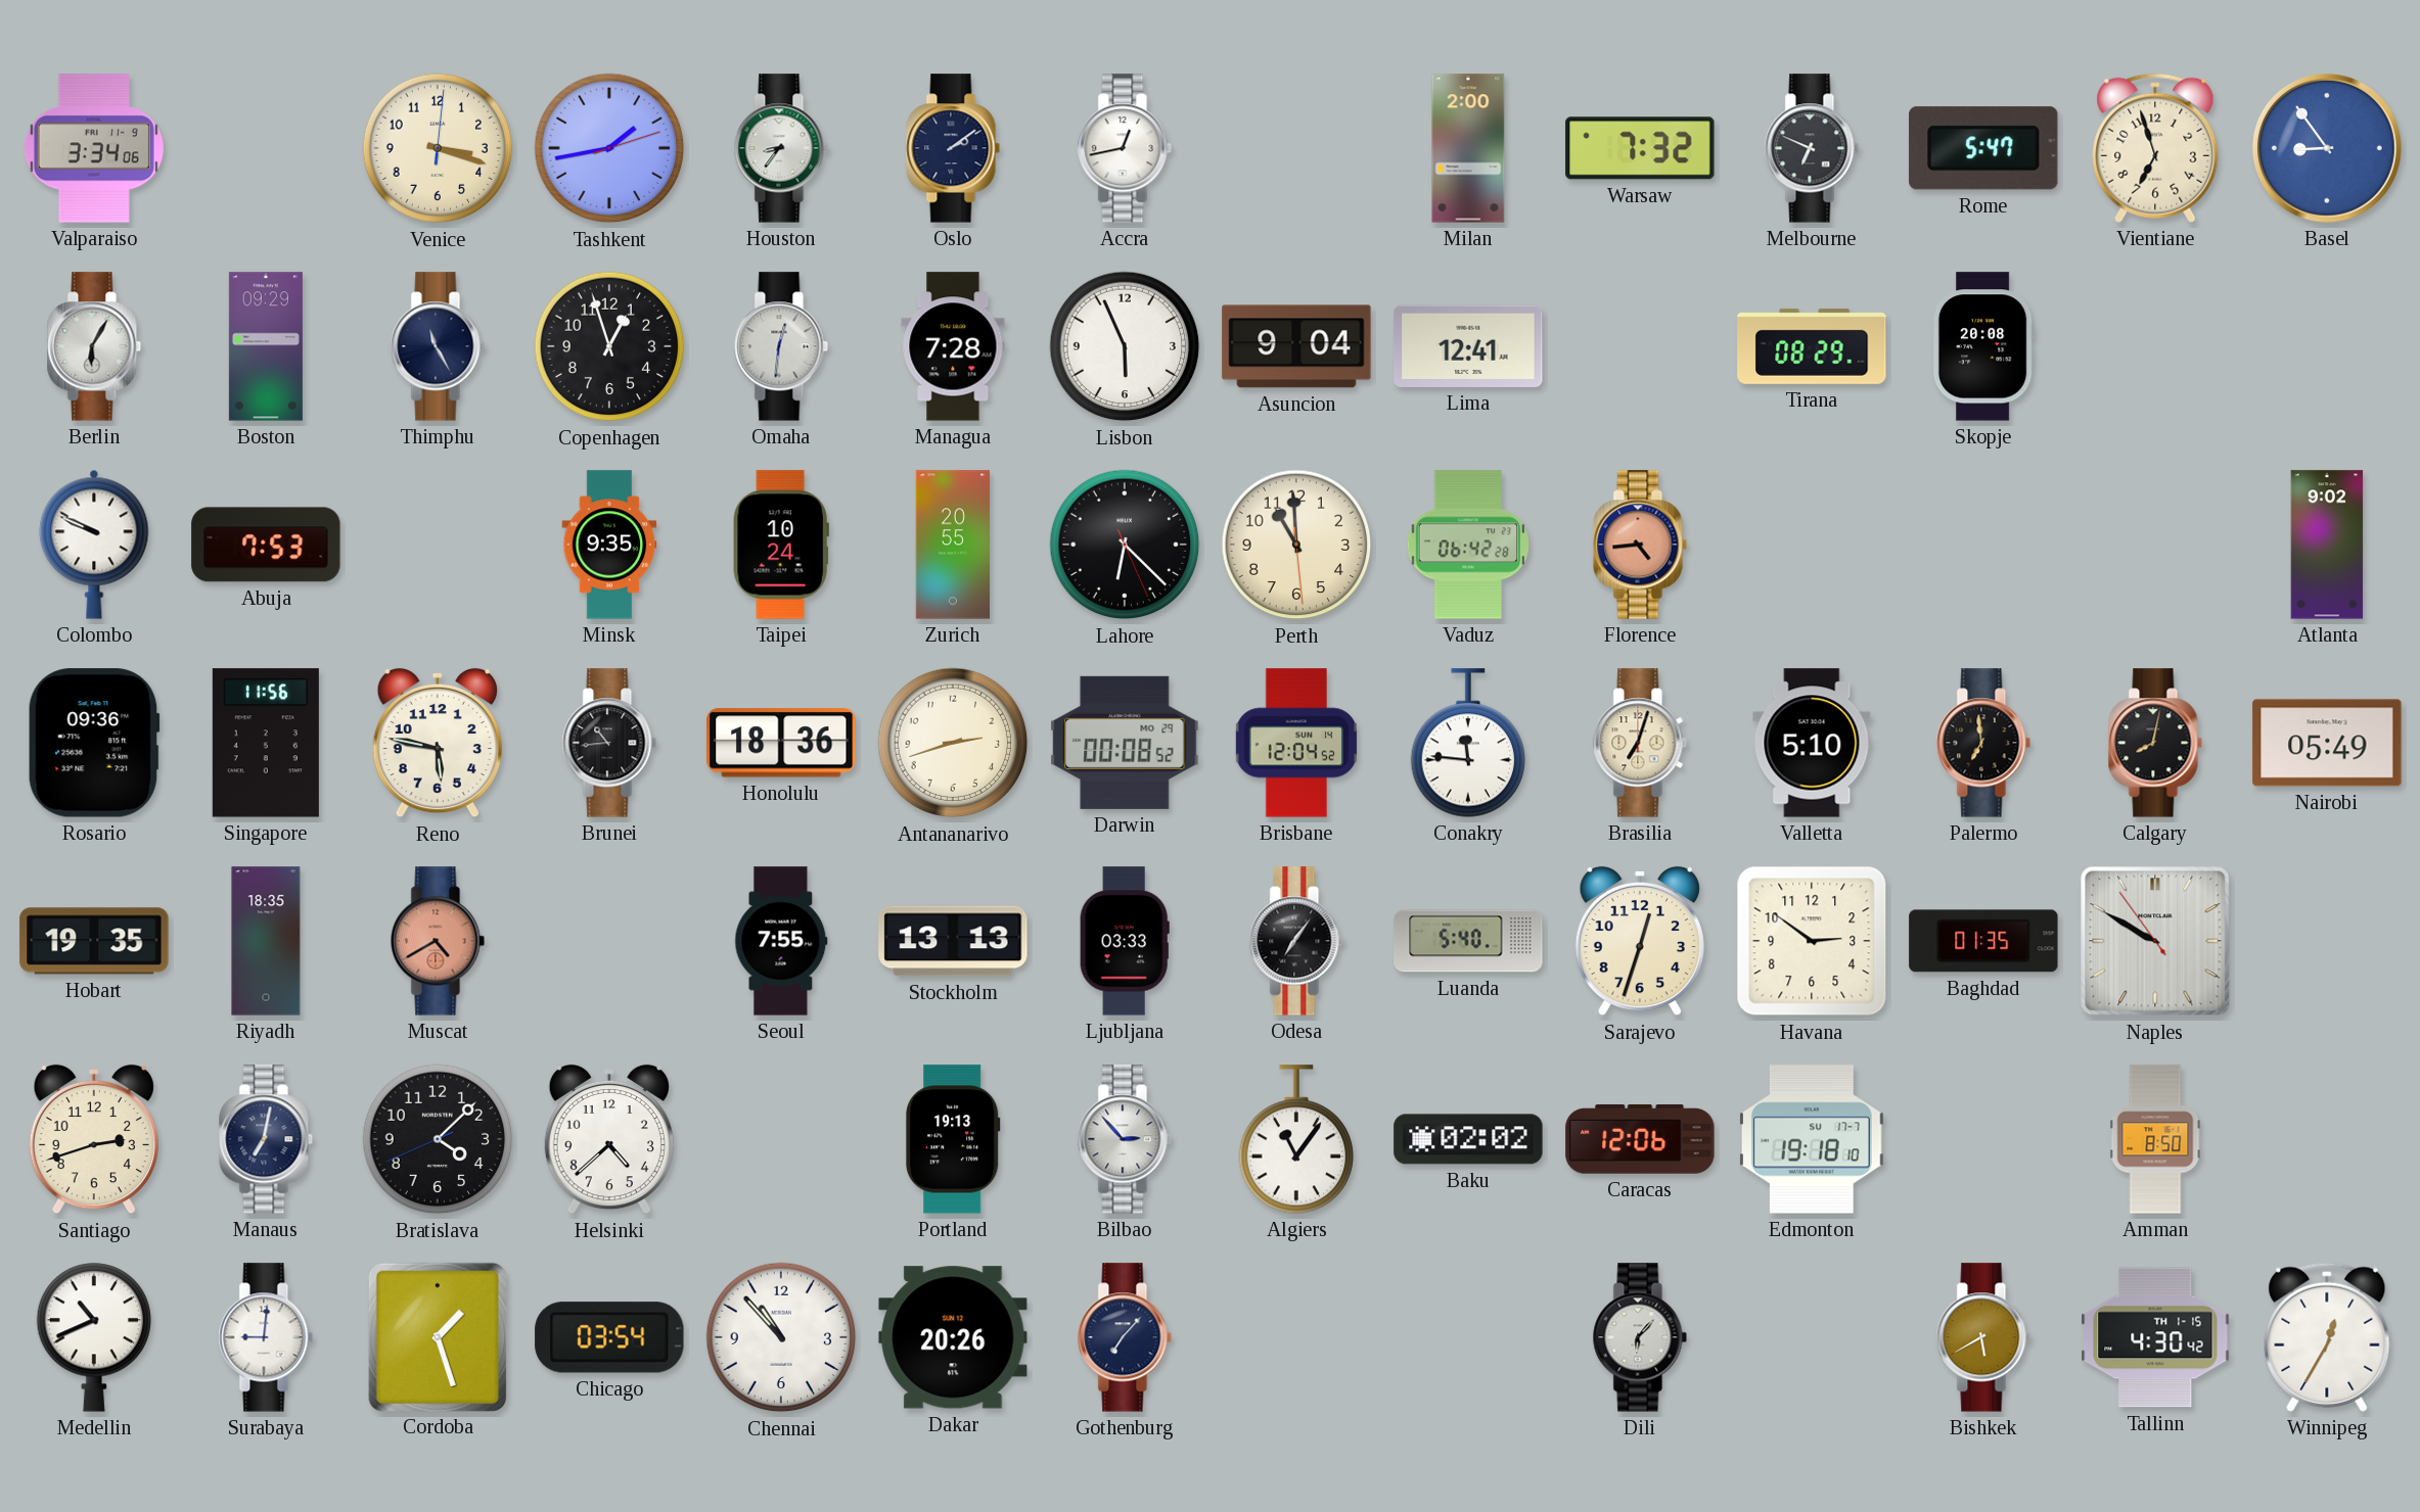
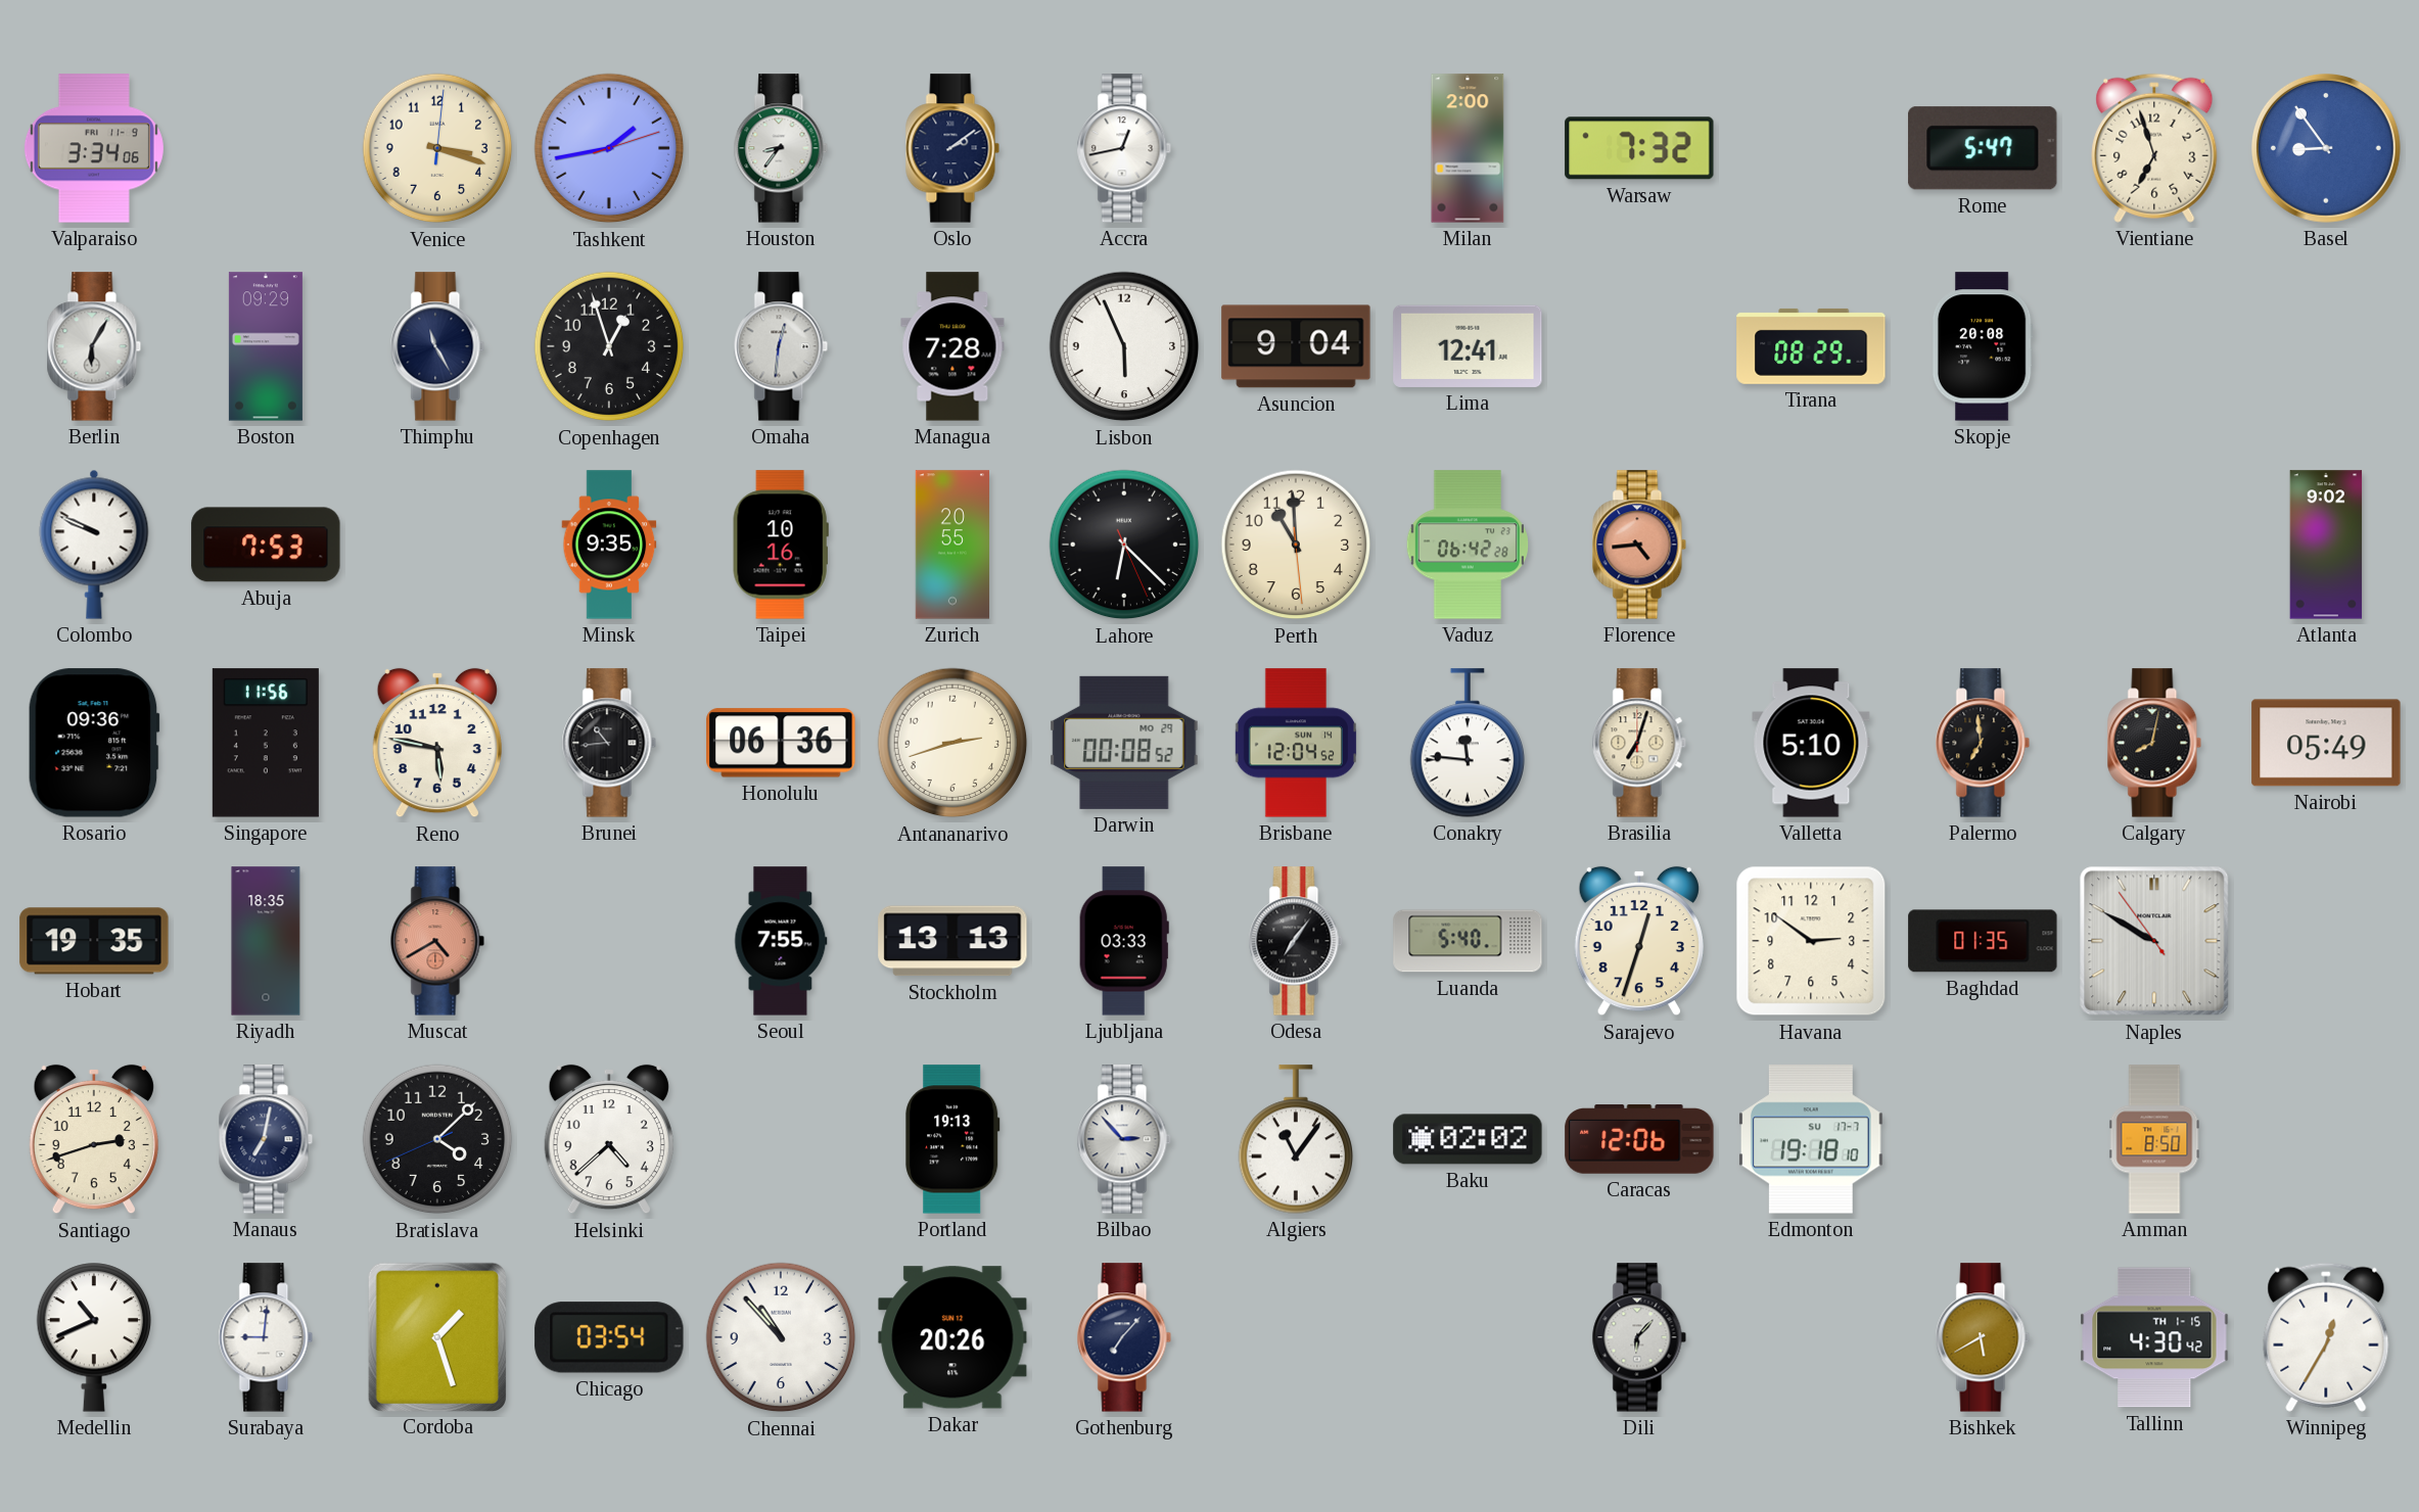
Melbourne: 6:49 -> none
Taipei: 10:24 -> 10:16
Honolulu: 18:36 -> 06:36
